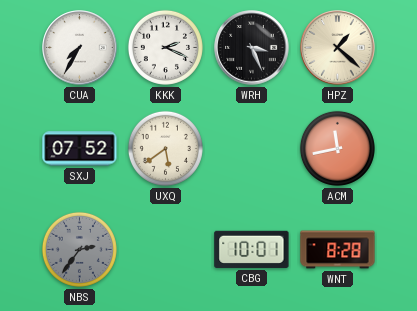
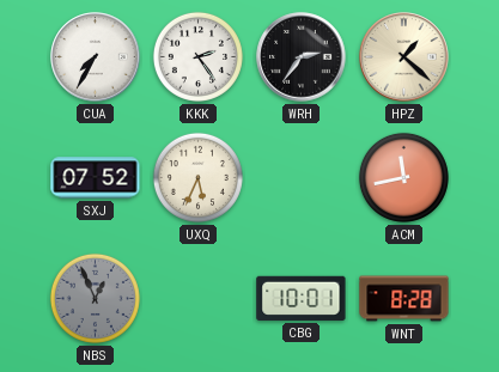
KKK: 2:19 -> 2:24
WRH: 3:26 -> 2:36
UXQ: 5:39 -> 5:34
NBS: 2:36 -> 12:56
